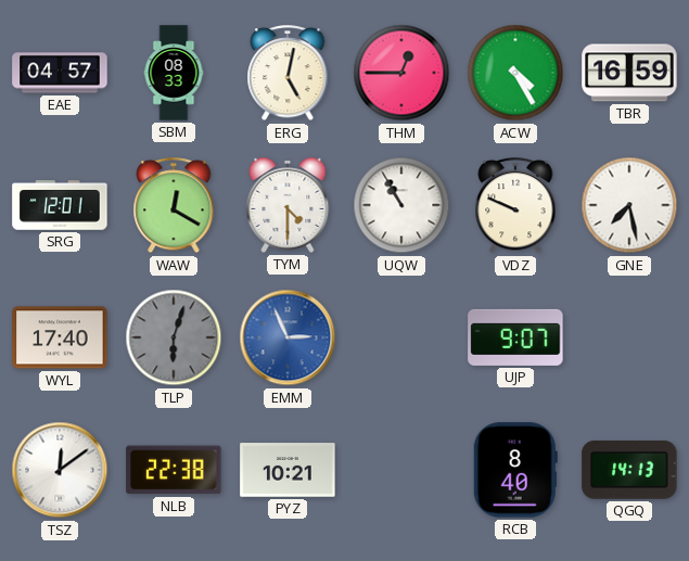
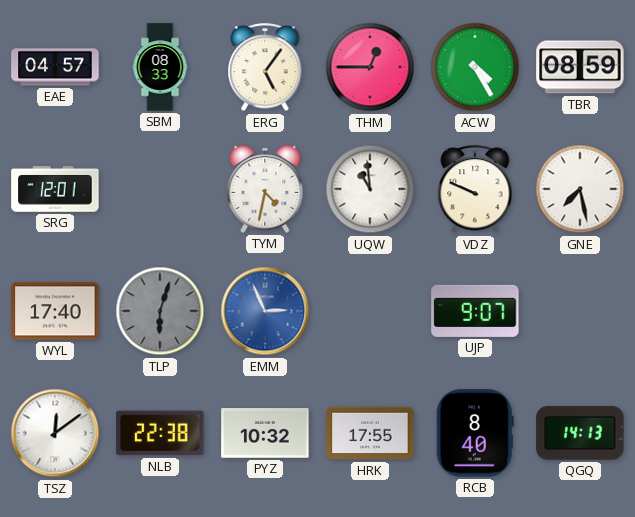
ERG: 5:02 -> 5:06
TBR: 16:59 -> 08:59
WAW: 12:20 -> none
TYM: 4:30 -> 4:32
UQW: 10:55 -> 10:59
PYZ: 10:21 -> 10:32
HRK: none -> 17:55
